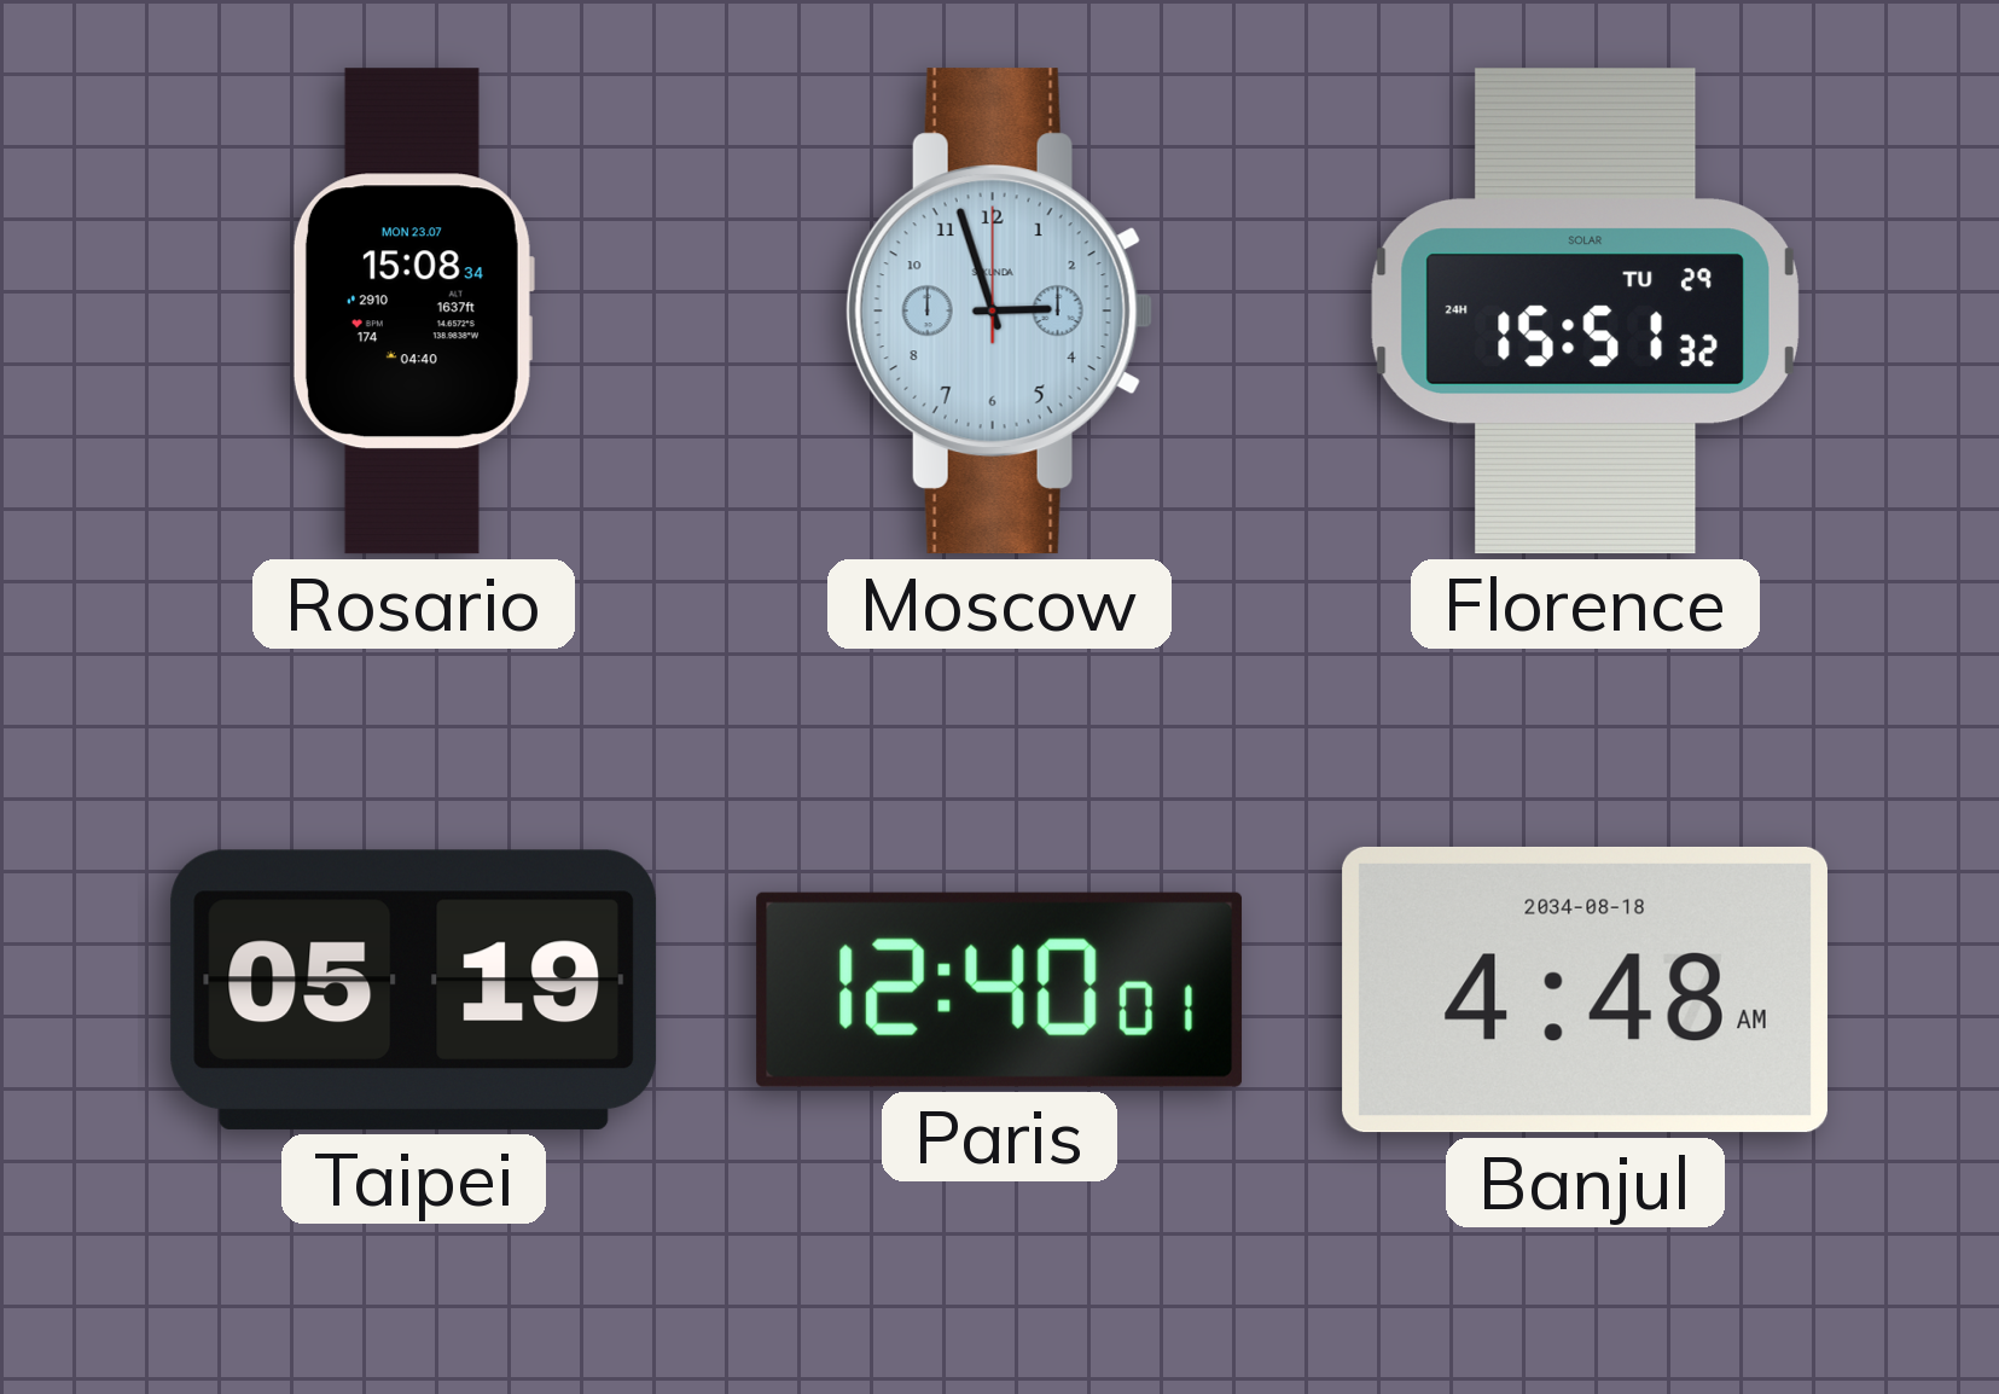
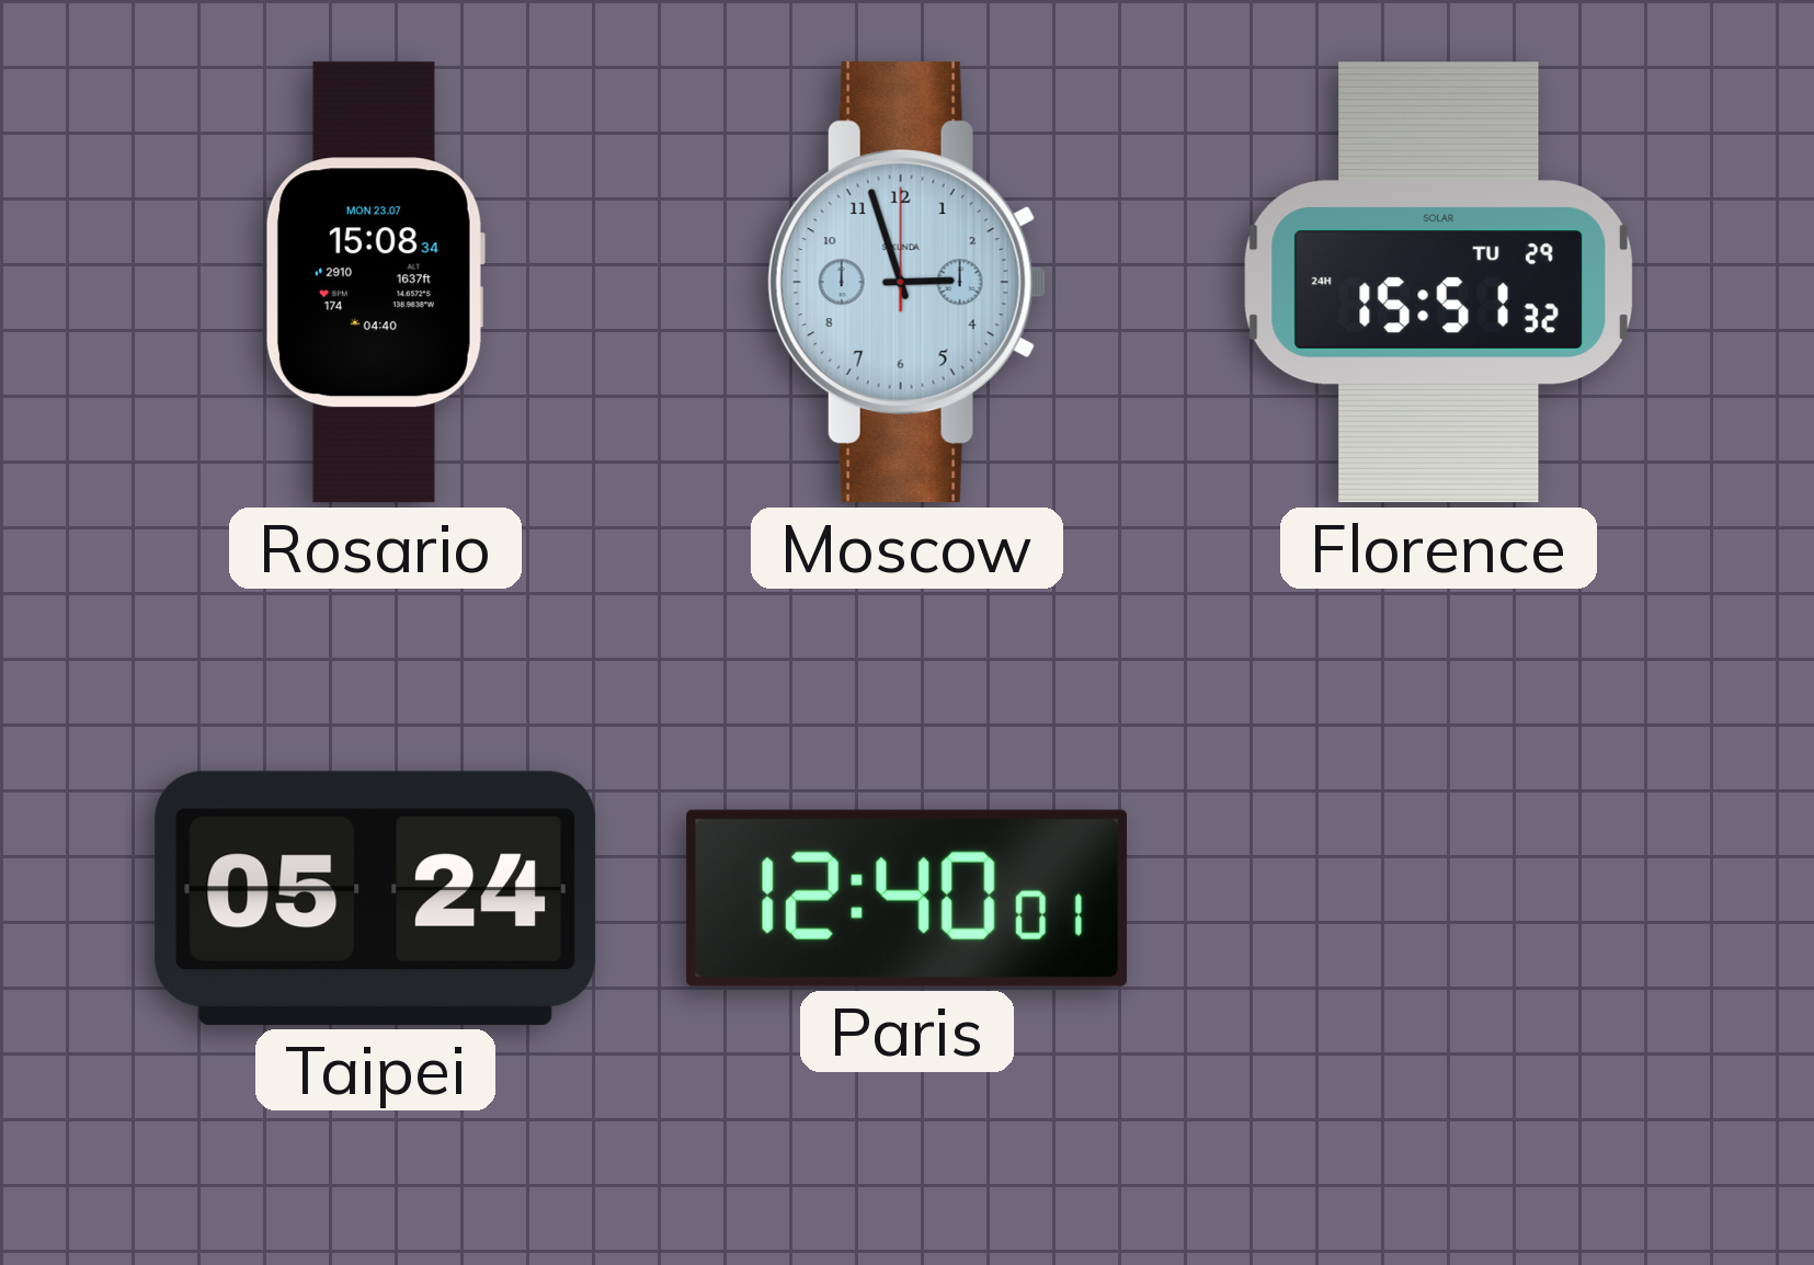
Taipei: 05:19 -> 05:24
Banjul: 4:48 -> none
